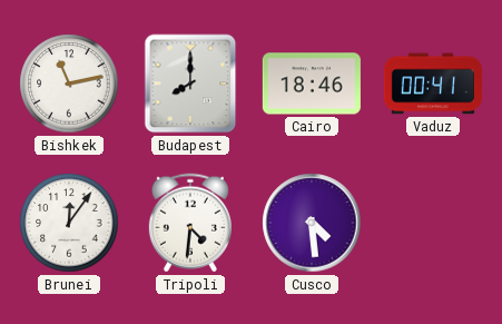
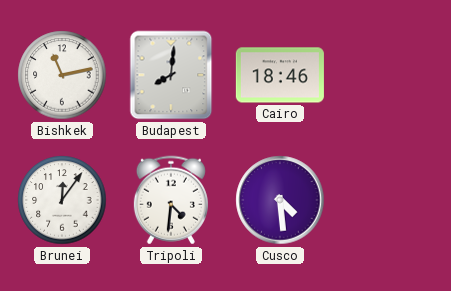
Budapest: 8:00 -> 8:01
Vaduz: 00:41 -> none
